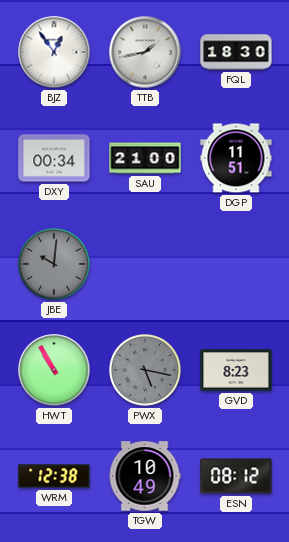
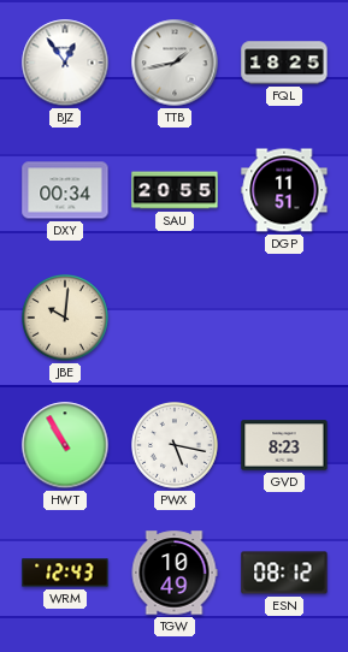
FQL: 18:30 -> 18:25
SAU: 21:00 -> 20:55
JBE dial: grey -> cream
PWX dial: grey -> white
WRM: 12:38 -> 12:43
